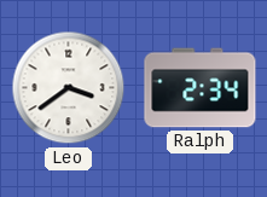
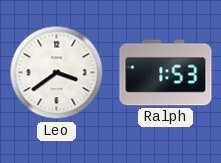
Ralph: 2:34 -> 1:53
